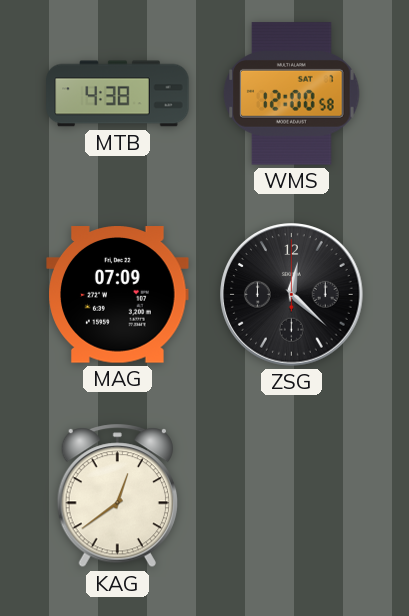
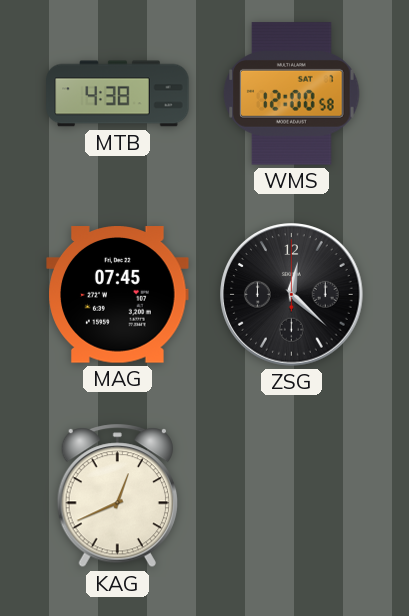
MAG: 07:09 -> 07:45
KAG: 12:39 -> 12:41
